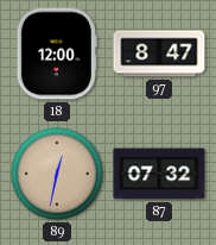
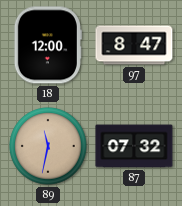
89: 12:32 -> 11:32
